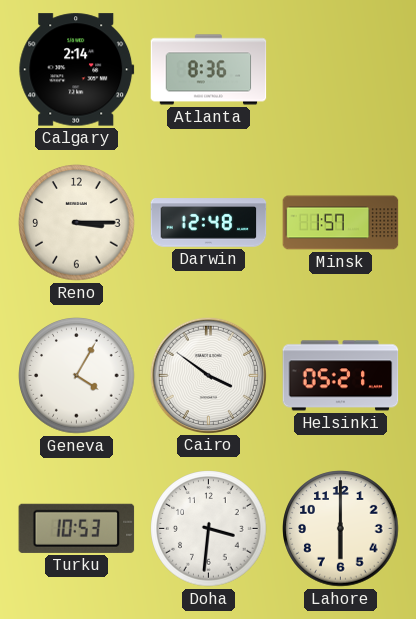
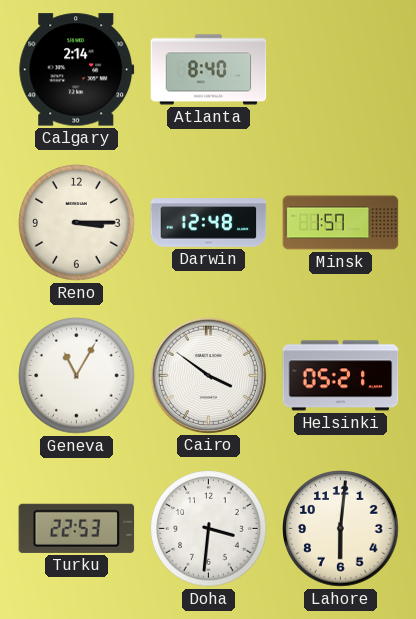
Atlanta: 8:36 -> 8:40
Geneva: 4:05 -> 11:05
Turku: 10:53 -> 22:53
Lahore: 6:00 -> 6:01
